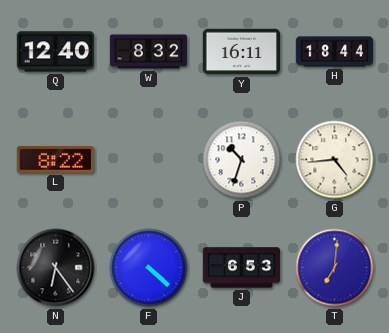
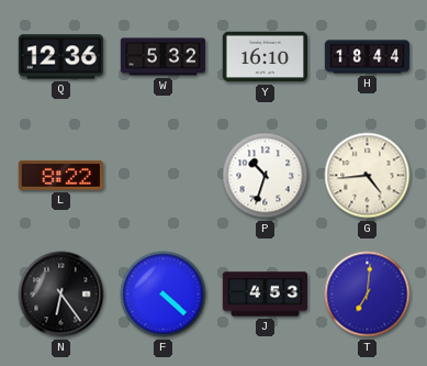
Q: 12:40 -> 12:36
W: 8:32 -> 5:32
Y: 16:11 -> 16:10
J: 6:53 -> 4:53
